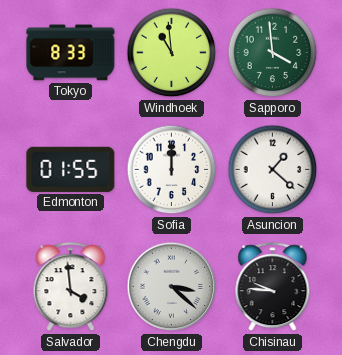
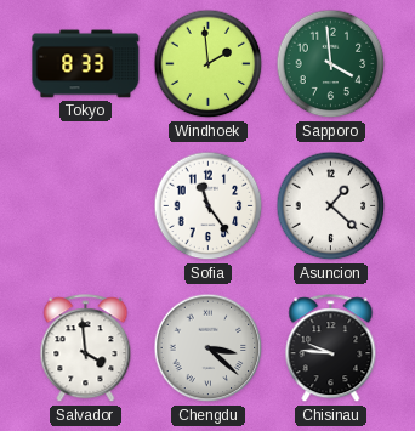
Windhoek: 10:59 -> 1:59
Edmonton: 01:55 -> none
Sofia: 12:00 -> 11:24
